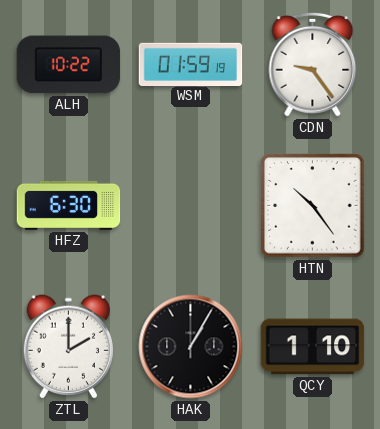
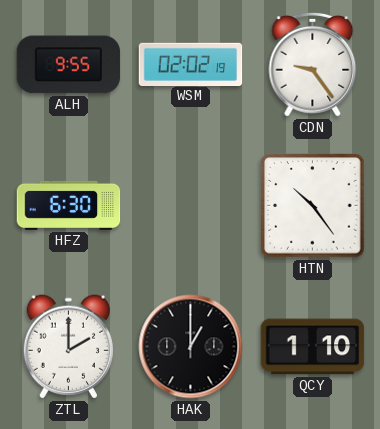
ALH: 10:22 -> 9:55
WSM: 01:59 -> 02:02
HAK: 1:05 -> 1:00
